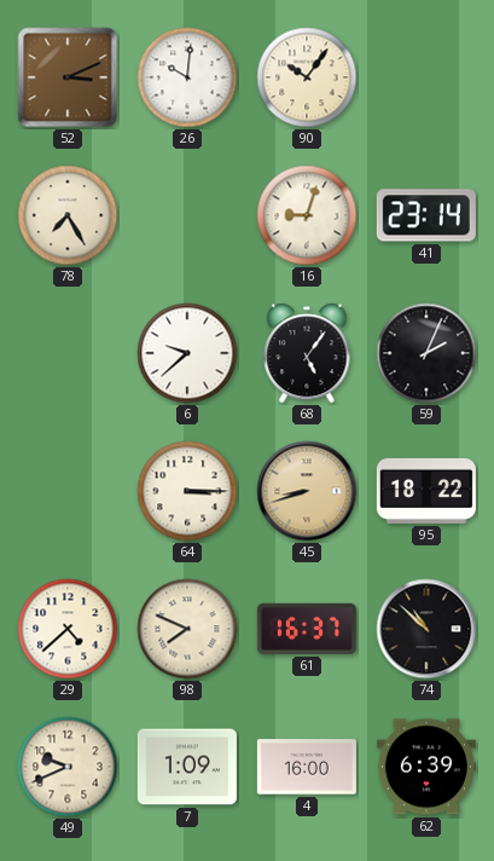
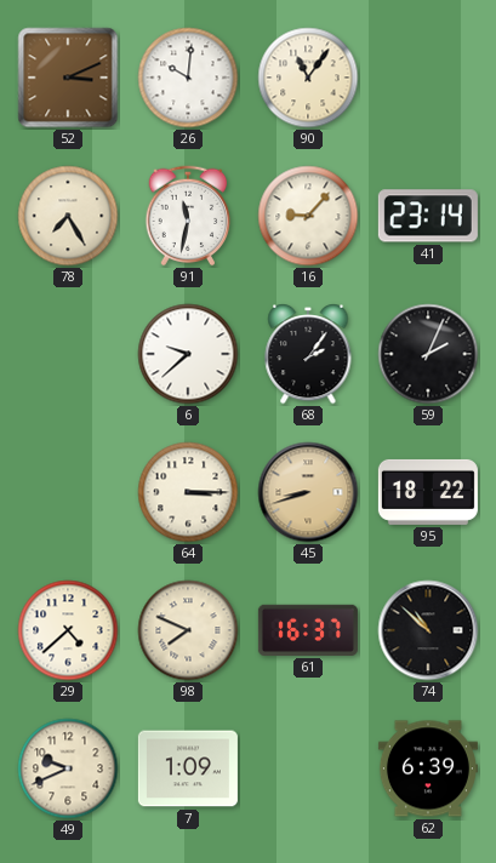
90: 10:06 -> 11:06
91: none -> 11:32
16: 9:03 -> 9:07
68: 5:06 -> 2:06
4: 16:00 -> none
